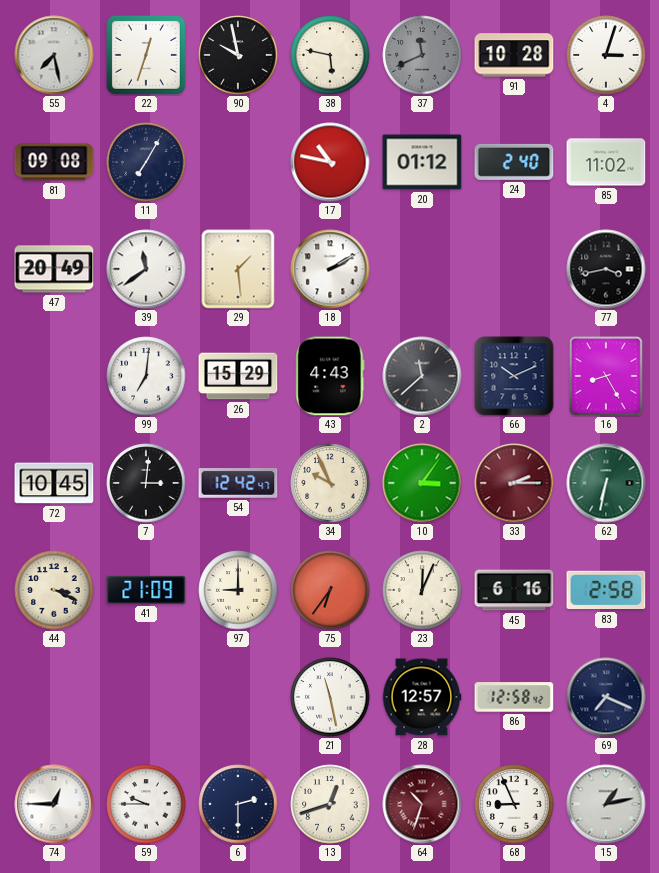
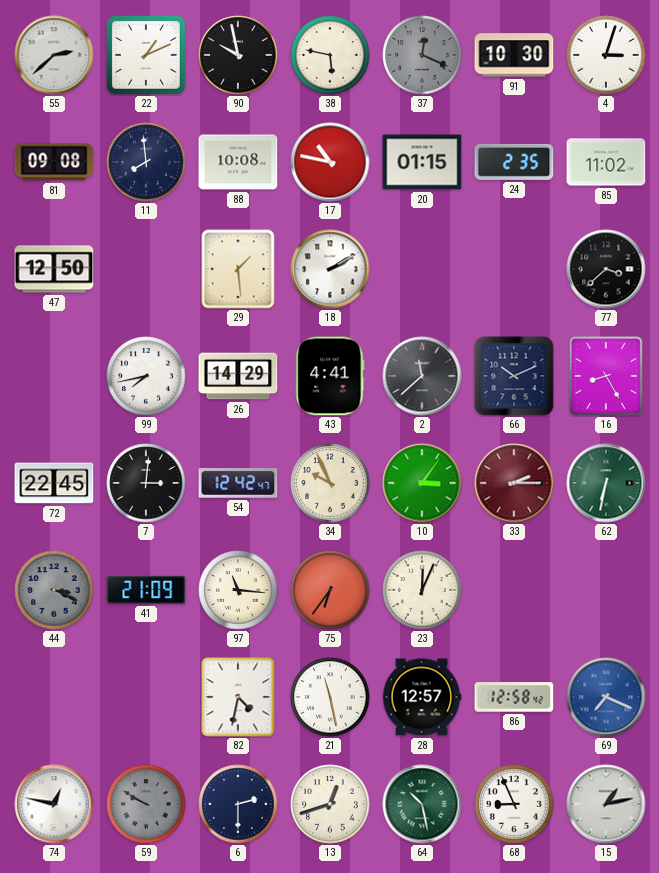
55: 7:28 -> 2:38
22: 12:33 -> 1:11
37: 11:41 -> 12:19
91: 10:28 -> 10:30
11: 7:05 -> 7:59
88: none -> 10:08
20: 01:12 -> 01:15
24: 2:40 -> 2:35
47: 20:49 -> 12:50
39: 11:39 -> none
77: 3:43 -> 3:38
99: 7:01 -> 7:43
26: 15:29 -> 14:29
43: 4:43 -> 4:41
72: 10:45 -> 22:45
44 dial: cream -> grey
97: 9:00 -> 11:16
45: 6:16 -> none
83: 2:58 -> none
82: none -> 4:32
69 dial: navy -> blue
74: 12:45 -> 12:47
59: 9:45 -> 9:50
59 dial: white -> grey
64: 10:33 -> 10:28
64 dial: burgundy -> green
